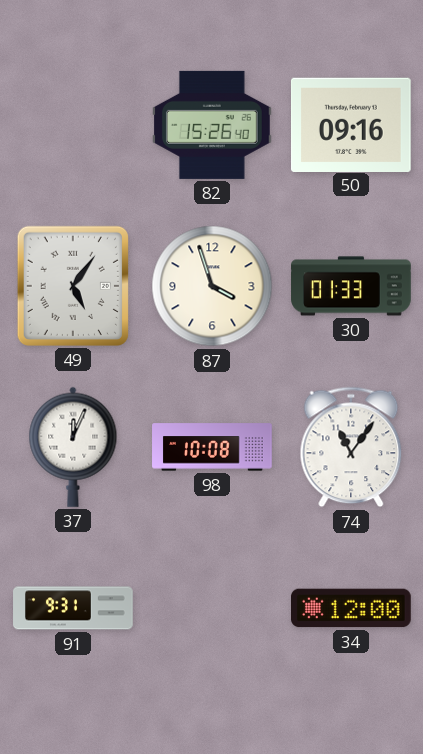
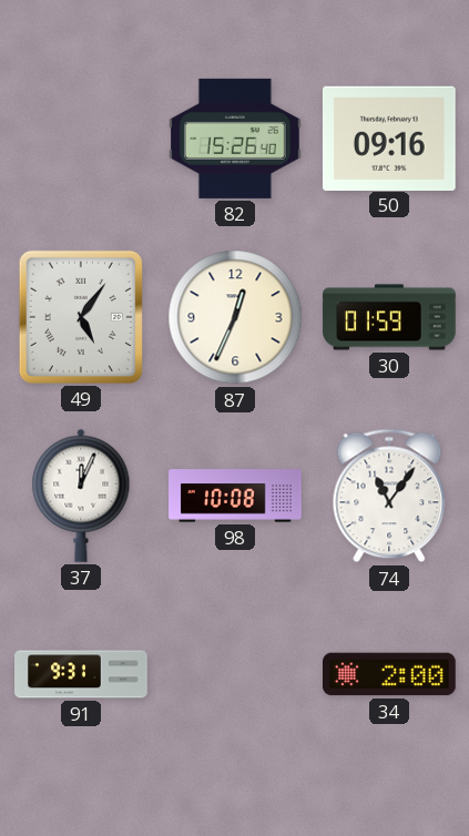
87: 3:57 -> 12:34
30: 01:33 -> 01:59
34: 12:00 -> 2:00
